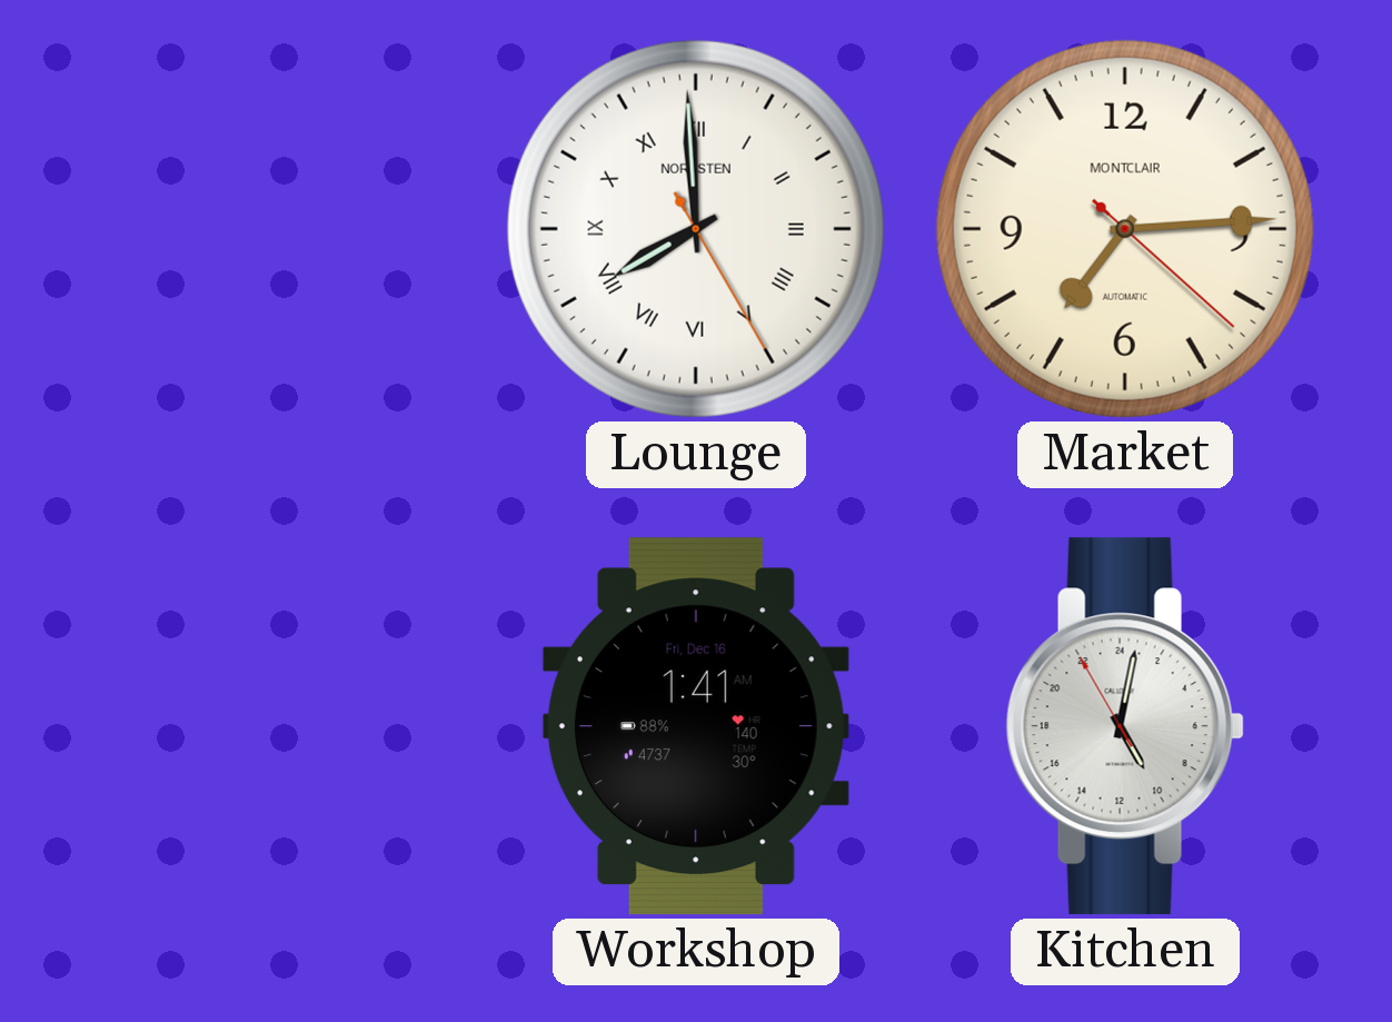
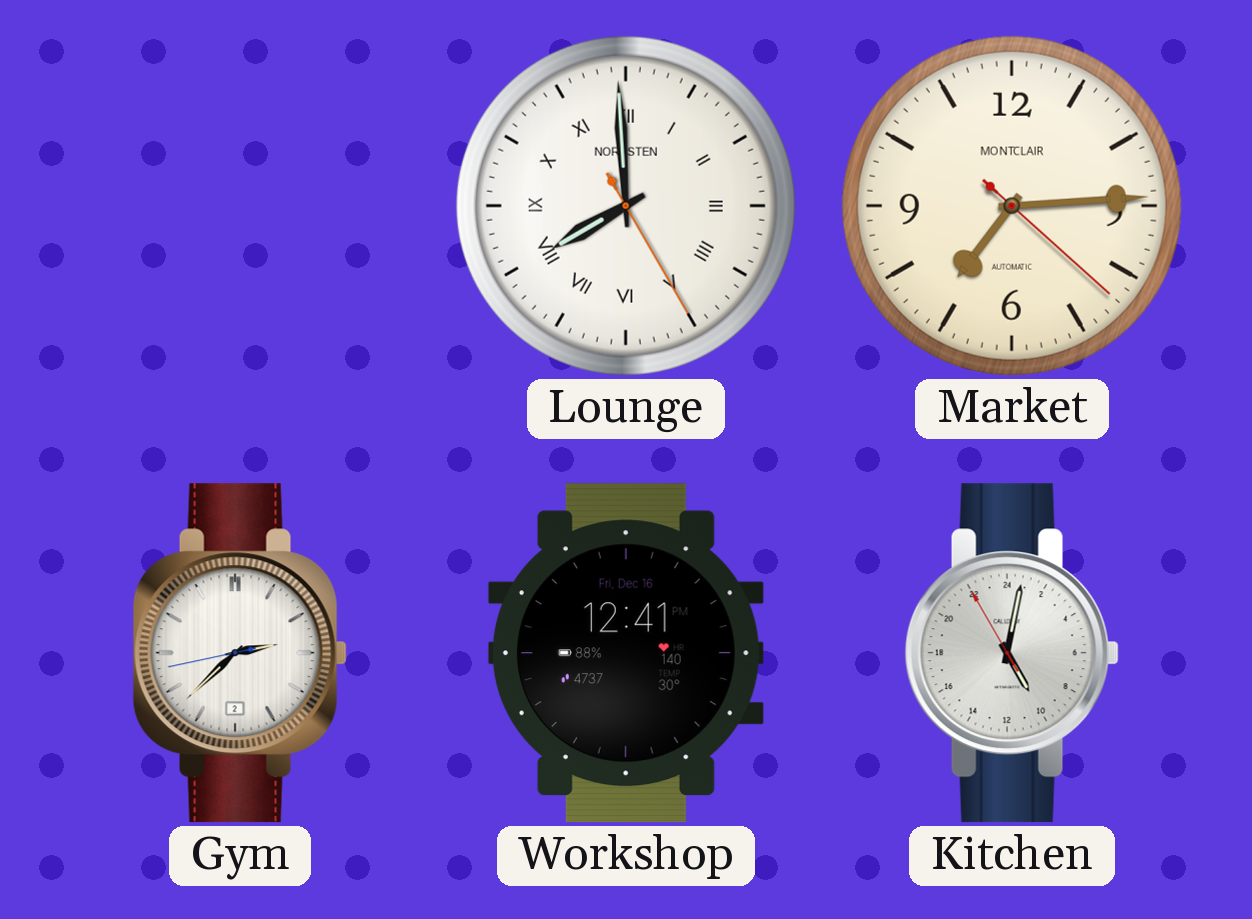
Gym: none -> 2:37
Workshop: 1:41 -> 12:41
